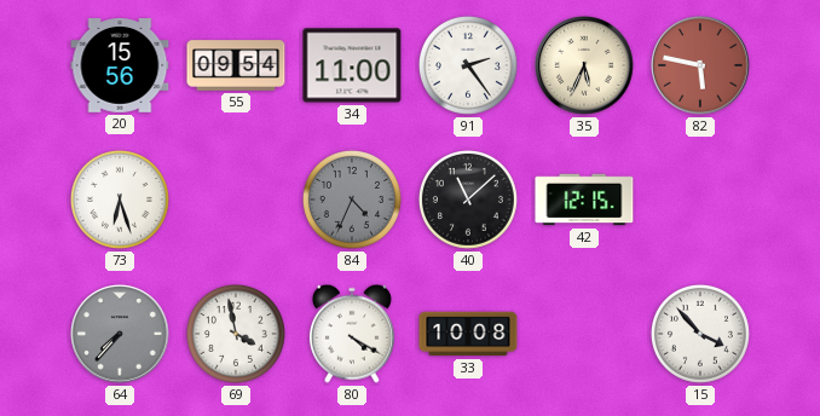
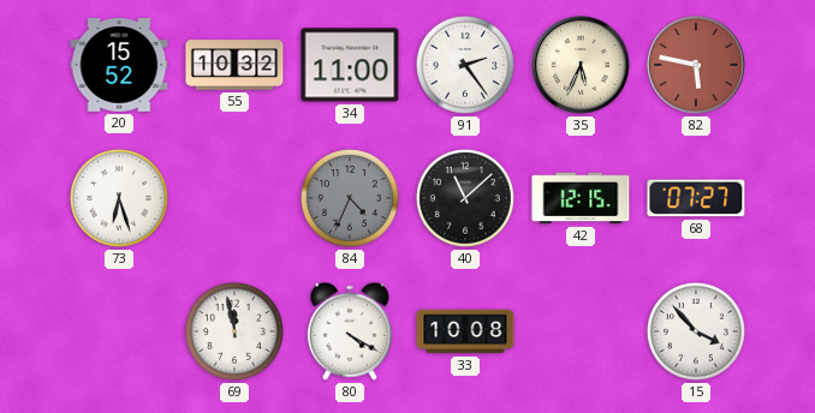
20: 15:56 -> 15:52
55: 09:54 -> 10:32
68: none -> 07:27
64: 7:37 -> none
69: 3:58 -> 11:58
